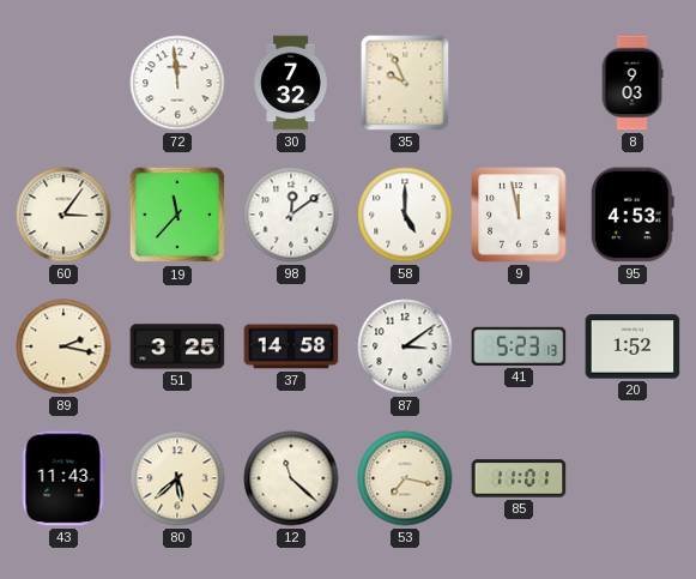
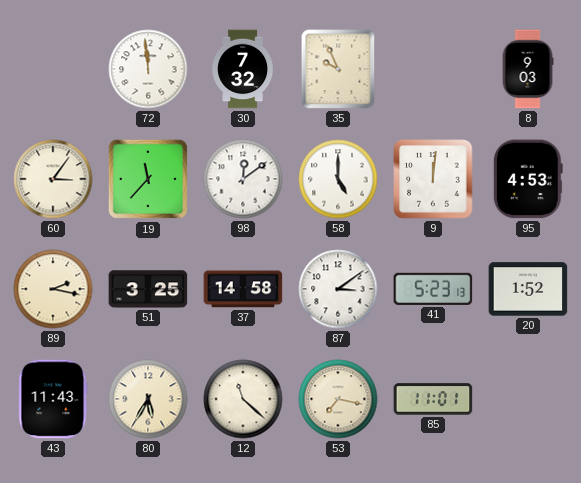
9: 11:58 -> 12:01
80: 5:38 -> 5:35
